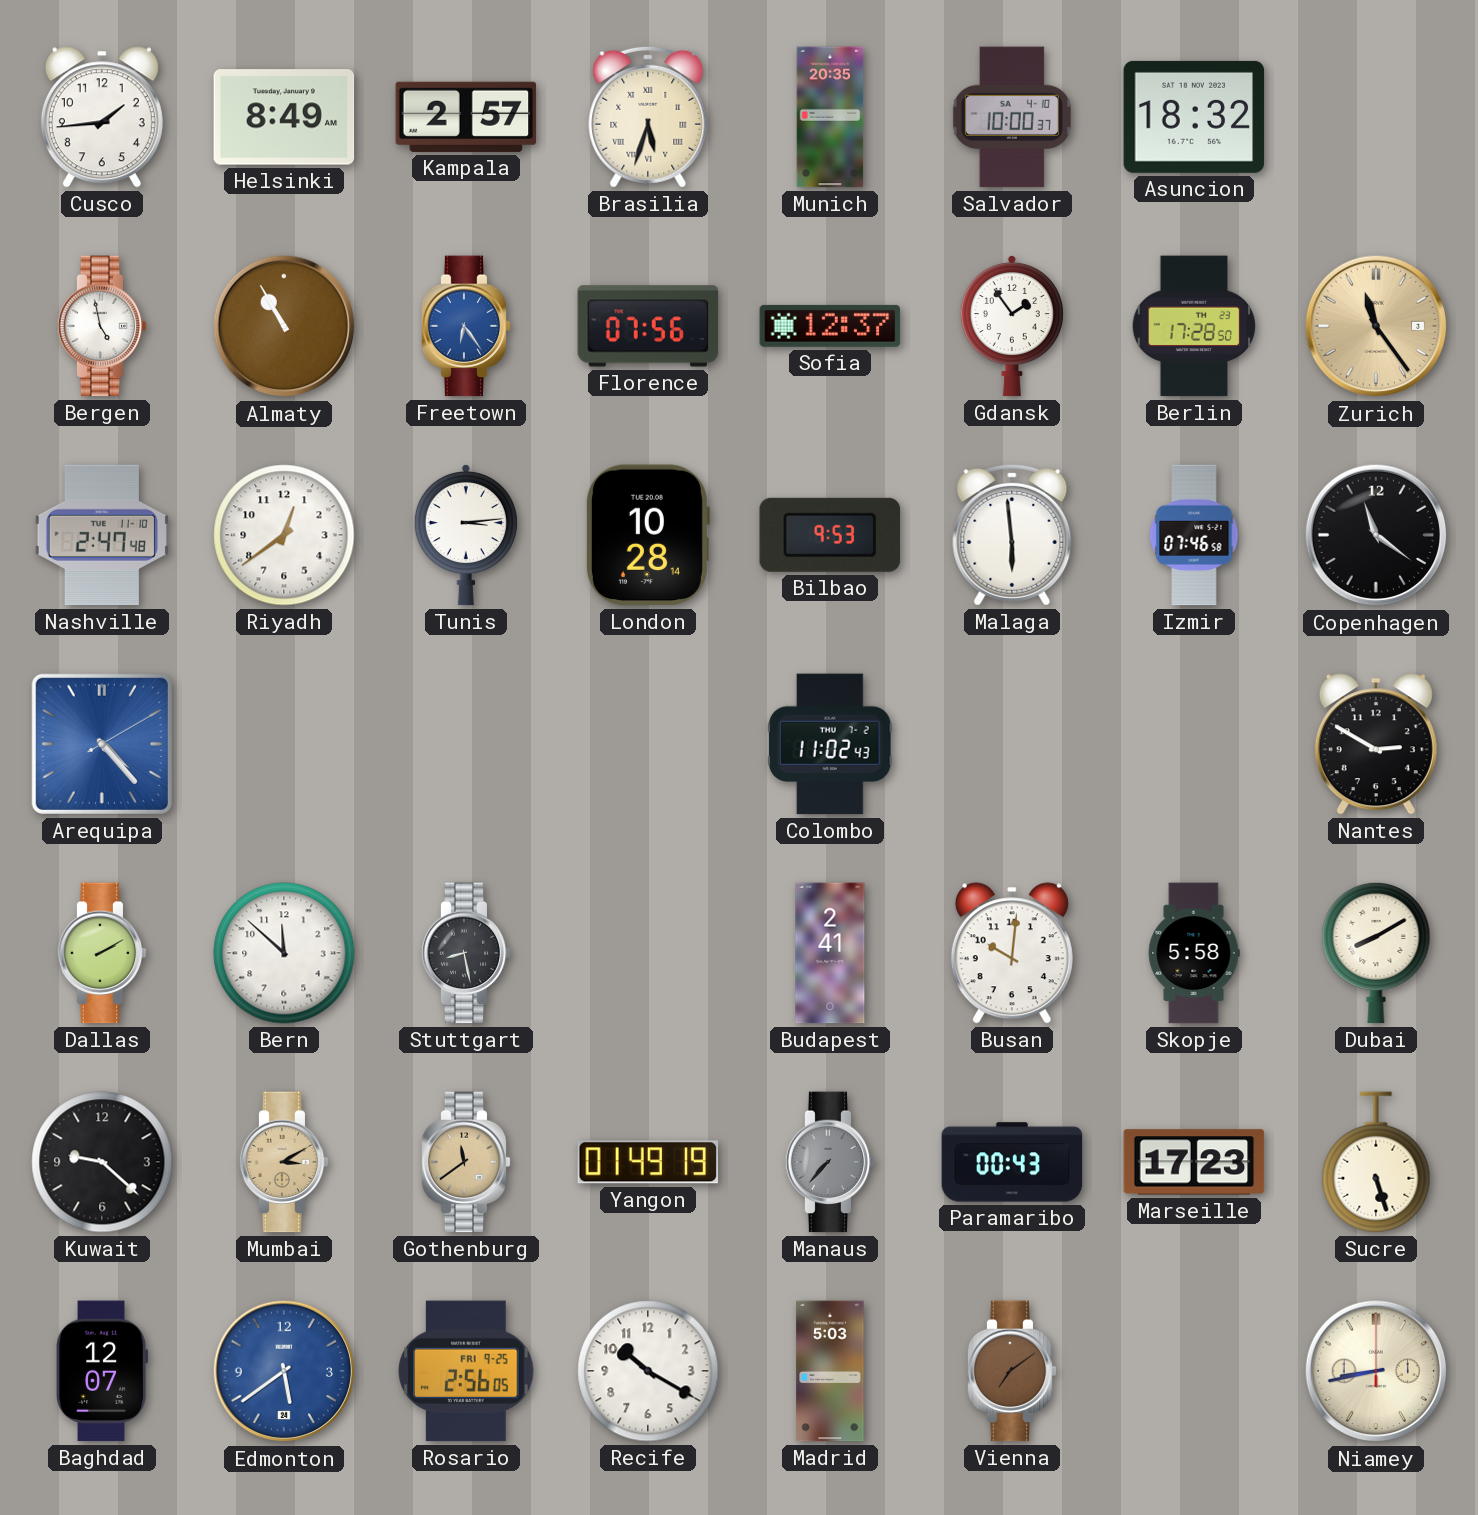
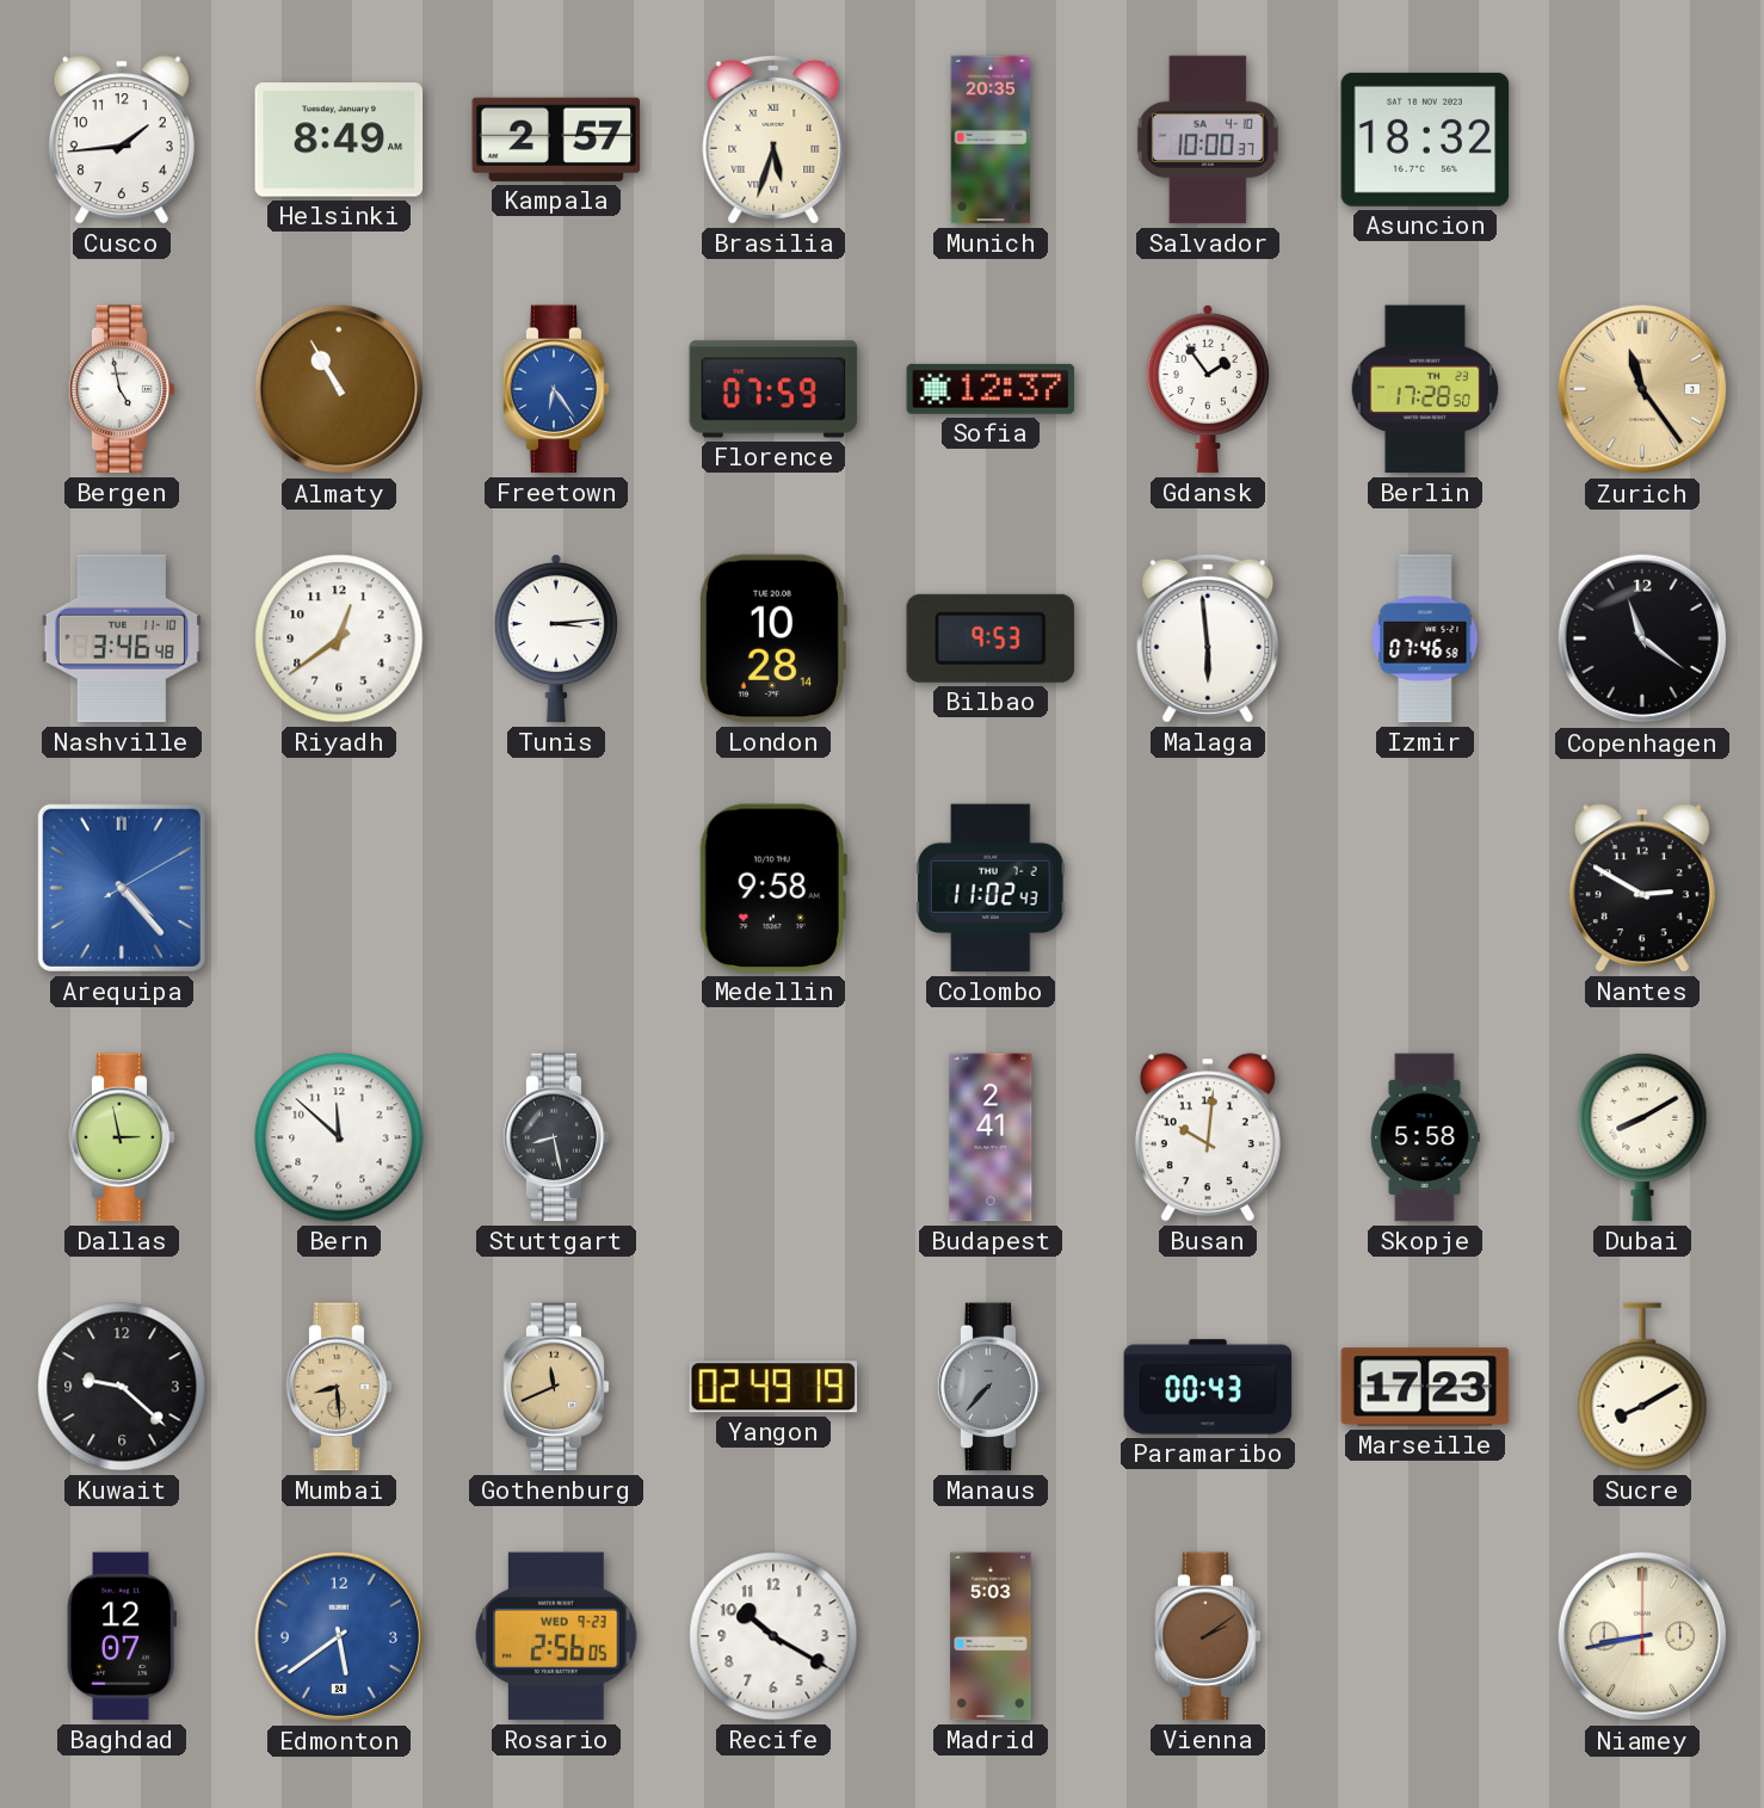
Florence: 07:56 -> 07:59
Nashville: 2:47 -> 3:46
Medellin: none -> 9:58
Dallas: 2:10 -> 2:58
Mumbai: 3:10 -> 8:29
Gothenburg: 11:39 -> 11:41
Yangon: 01:49 -> 02:49
Sucre: 5:27 -> 8:10
Rosario date: FRI 9-25 -> WED 9-23
Vienna: 7:09 -> 2:09
